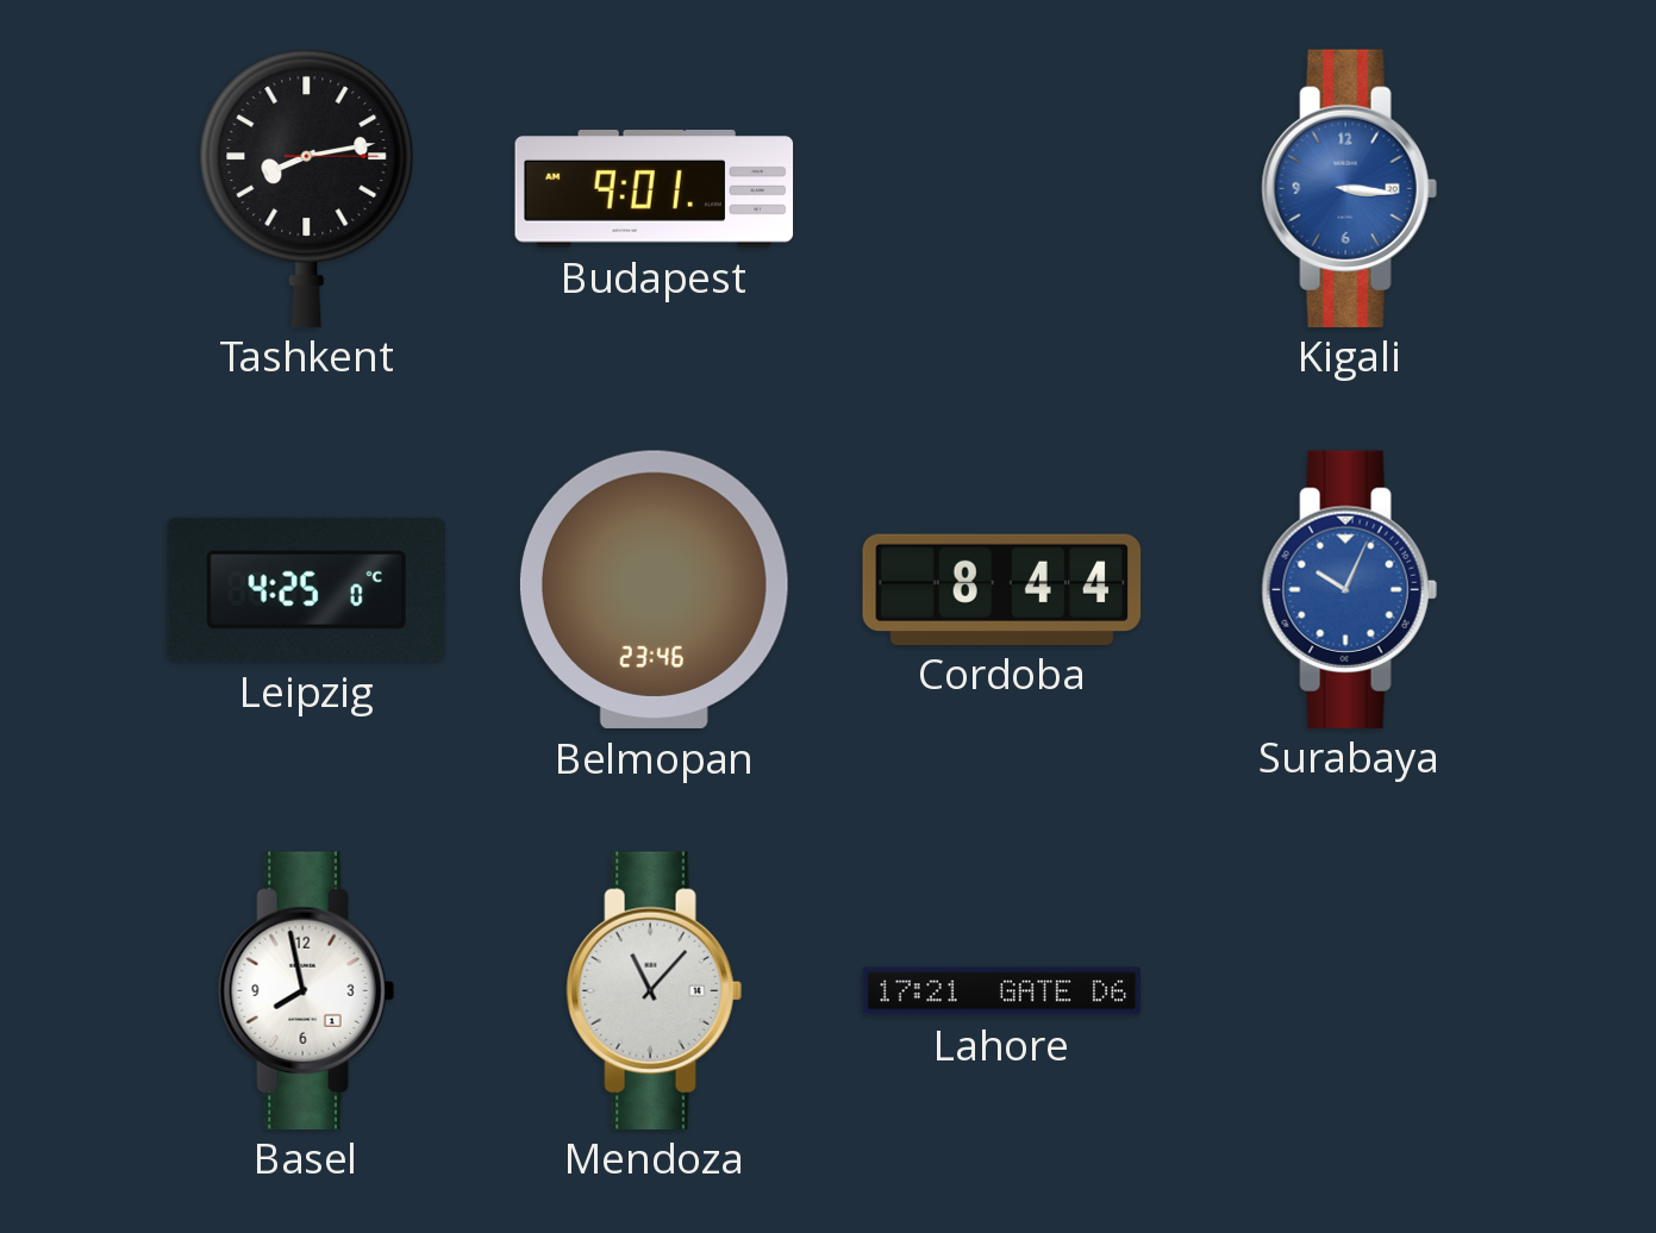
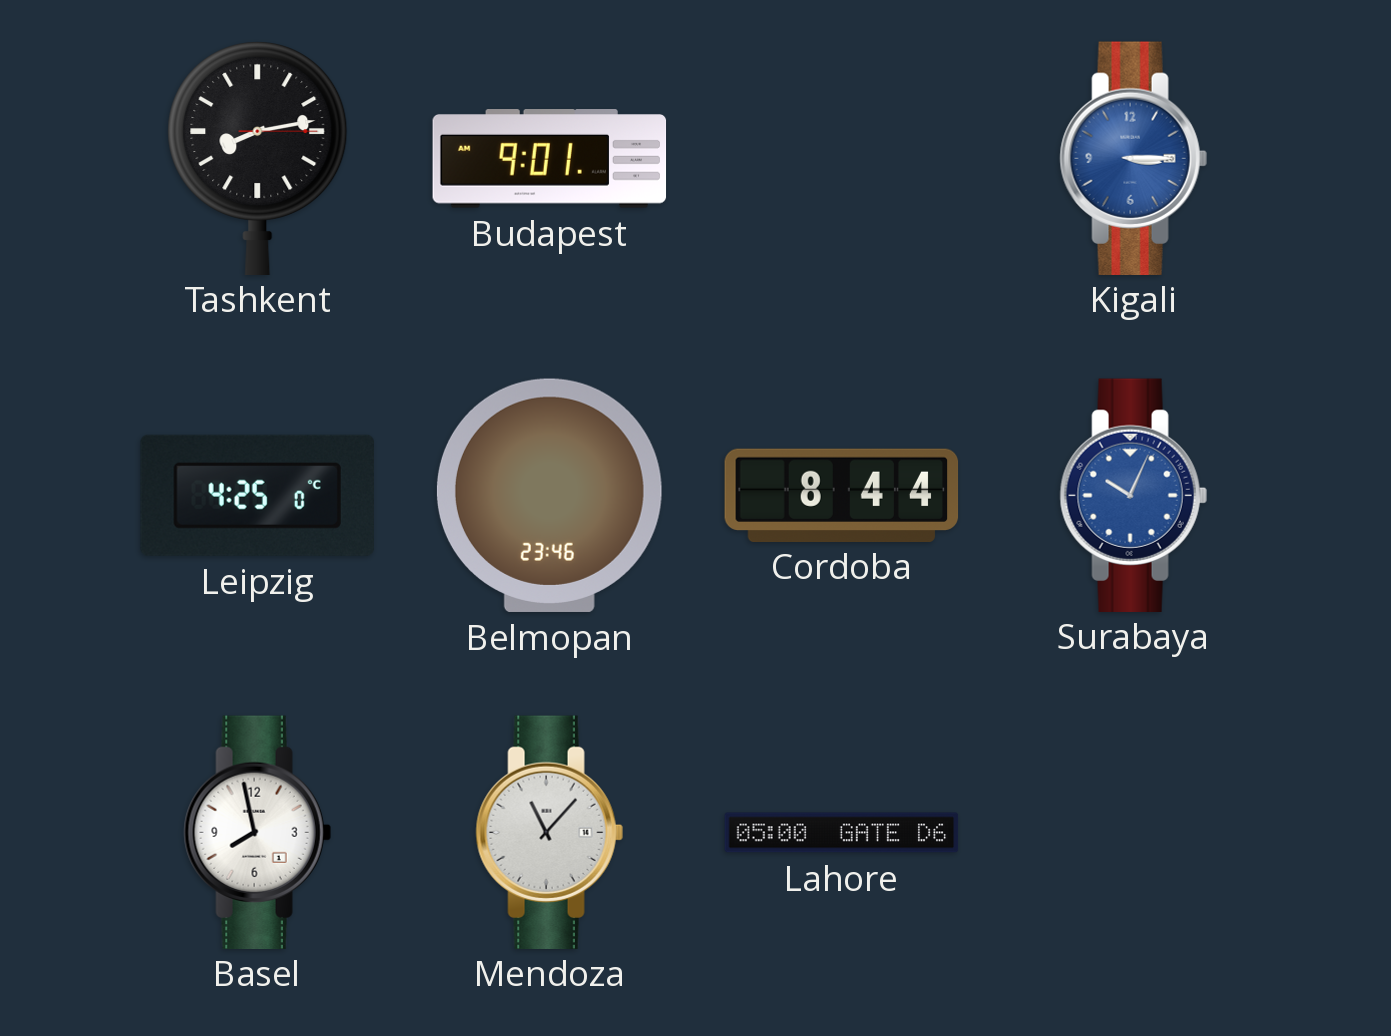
Kigali: 3:16 -> 3:15
Lahore: 17:21 -> 05:00
